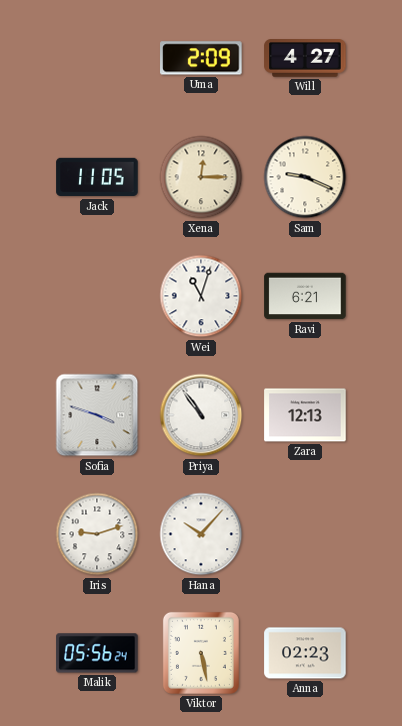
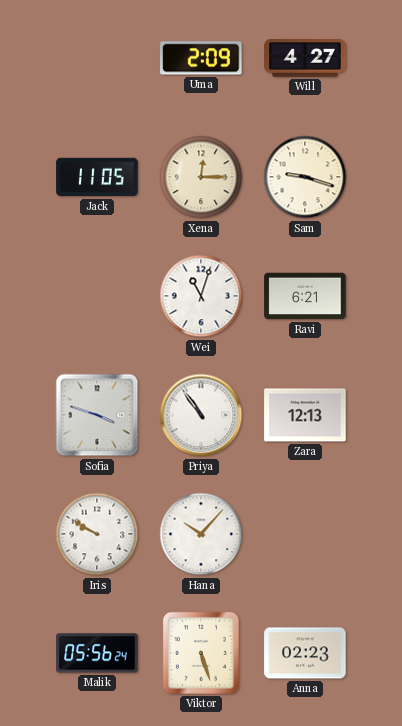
Sam: 9:19 -> 9:18
Iris: 9:12 -> 9:50
Viktor: 5:28 -> 5:27
